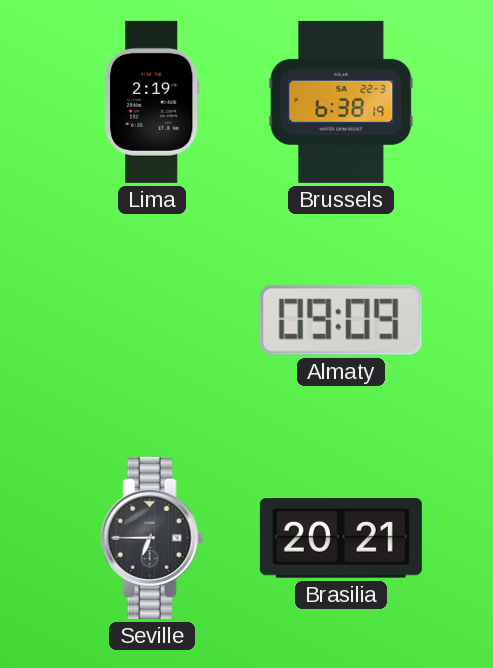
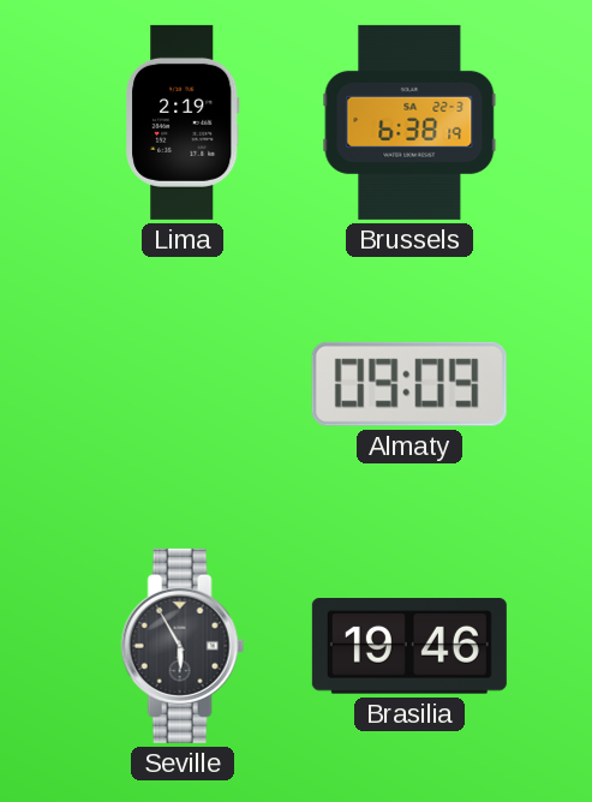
Seville: 6:45 -> 5:55
Brasilia: 20:21 -> 19:46
